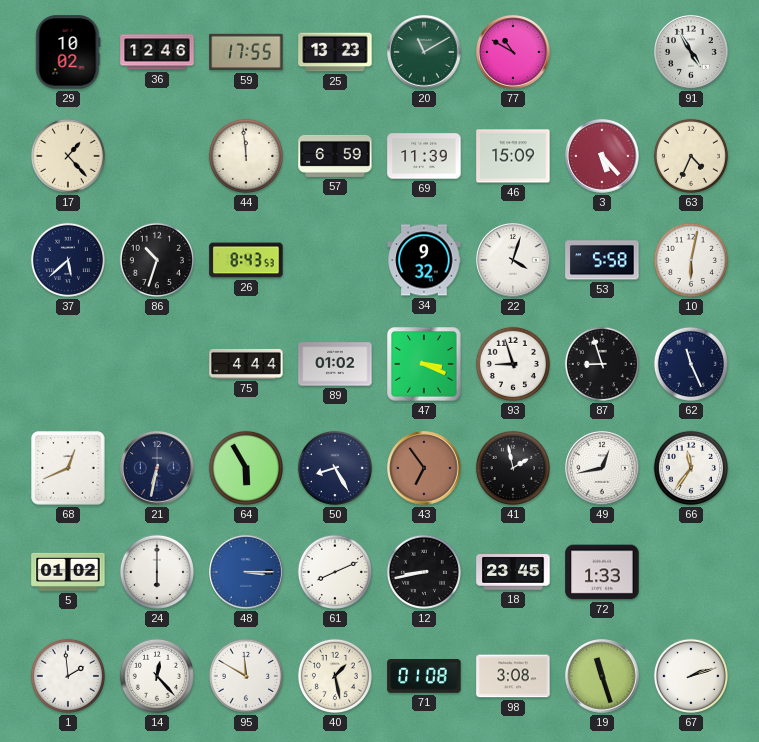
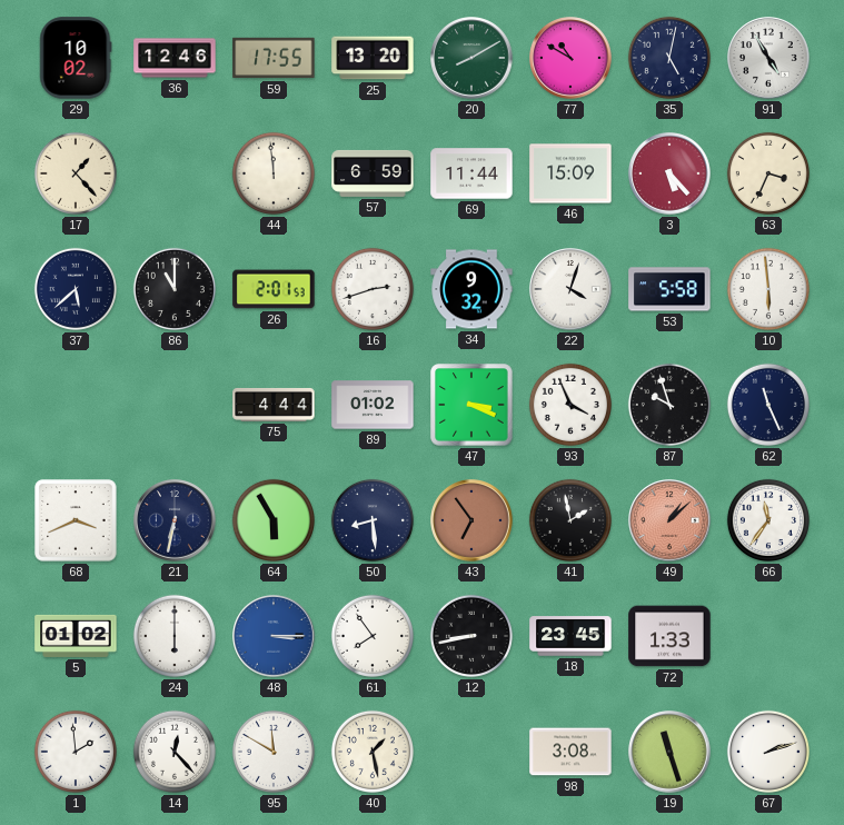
25: 13:23 -> 13:20
20: 11:10 -> 8:10
35: none -> 5:02
69: 11:39 -> 11:44
63: 4:34 -> 3:34
86: 10:33 -> 11:00
26: 8:43 -> 2:01
16: none -> 2:42
10: 6:02 -> 5:59
93: 8:57 -> 3:56
87: 8:57 -> 9:57
68: 12:41 -> 3:41
50: 8:25 -> 8:29
49: 12:43 -> 1:08
49 dial: white -> salmon
61: 8:11 -> 7:54
71: 01:08 -> none
